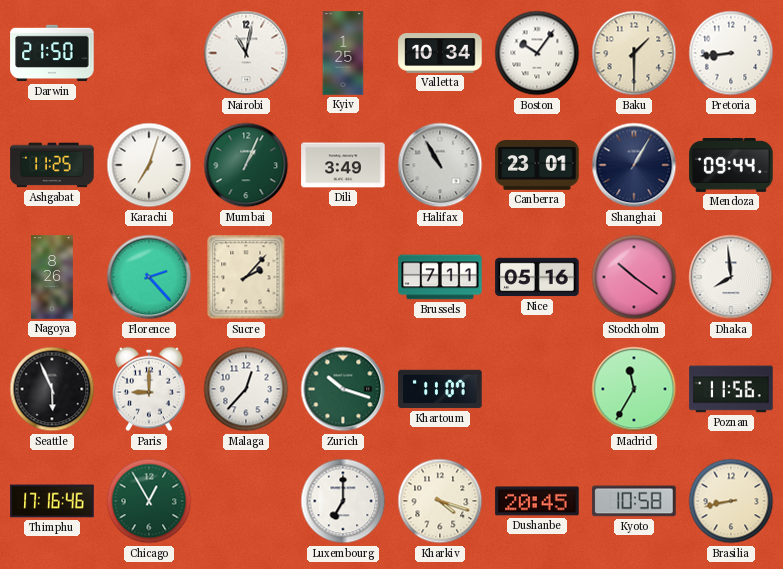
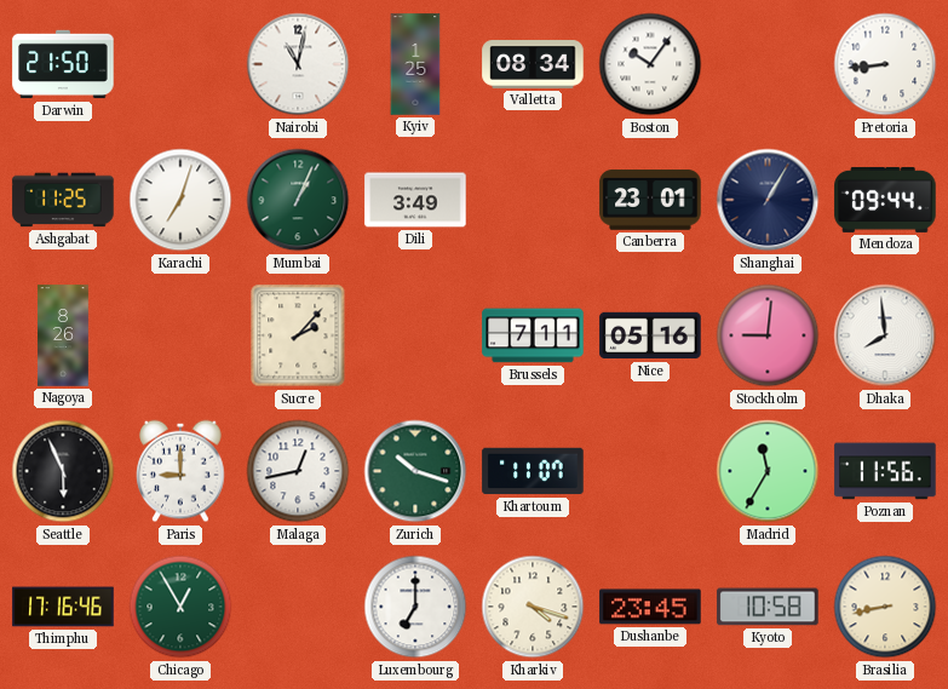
Valletta: 10:34 -> 08:34
Baku: 1:30 -> none
Halifax: 10:55 -> none
Florence: 2:23 -> none
Stockholm: 10:21 -> 9:01
Malaga: 12:37 -> 12:43
Dushanbe: 20:45 -> 23:45
